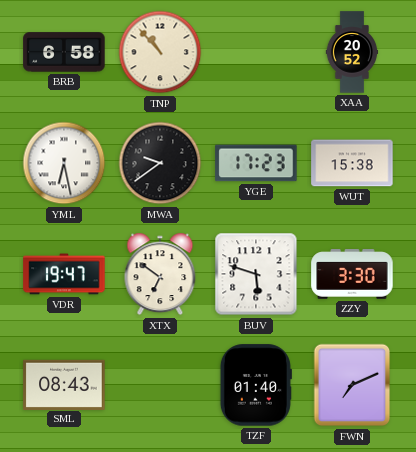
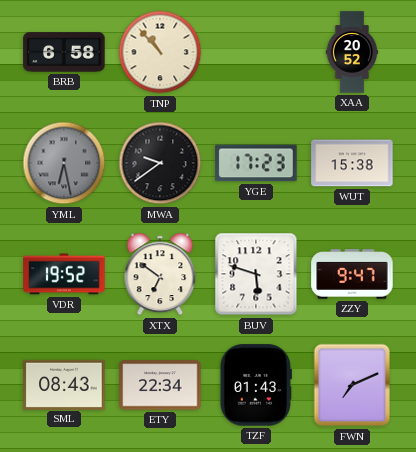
YML dial: white -> grey
VDR: 19:47 -> 19:52
ZZY: 3:30 -> 9:47
ETY: none -> 22:34
TZF: 01:40 -> 01:43
